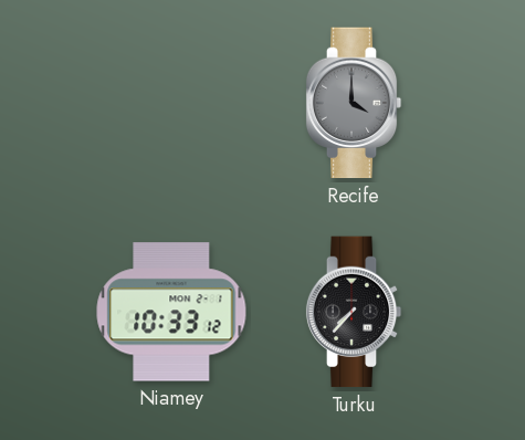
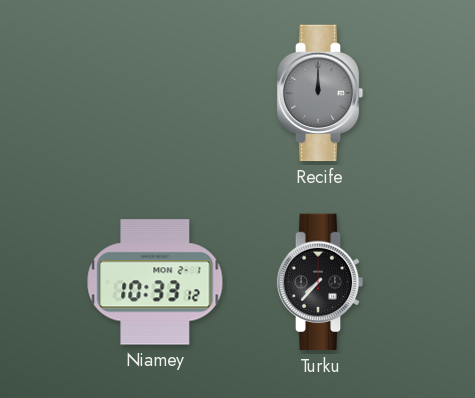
Recife: 4:00 -> 12:00
